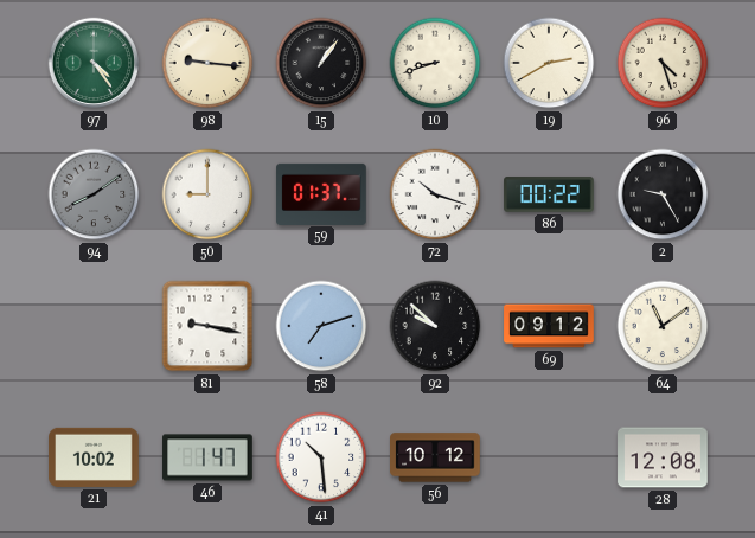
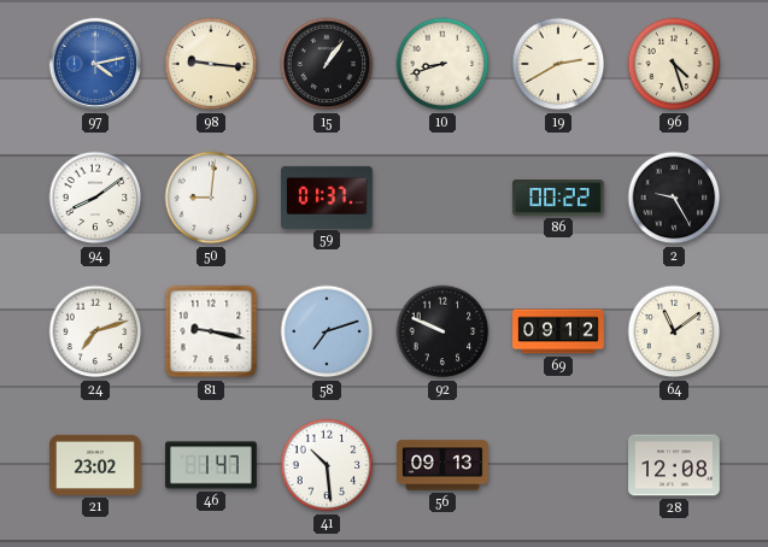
97: 4:24 -> 4:13
97 dial: green -> blue
94 dial: grey -> white
50: 9:00 -> 9:01
72: 10:18 -> none
24: none -> 7:12
92: 9:52 -> 9:49
21: 10:02 -> 23:02
56: 10:12 -> 09:13
